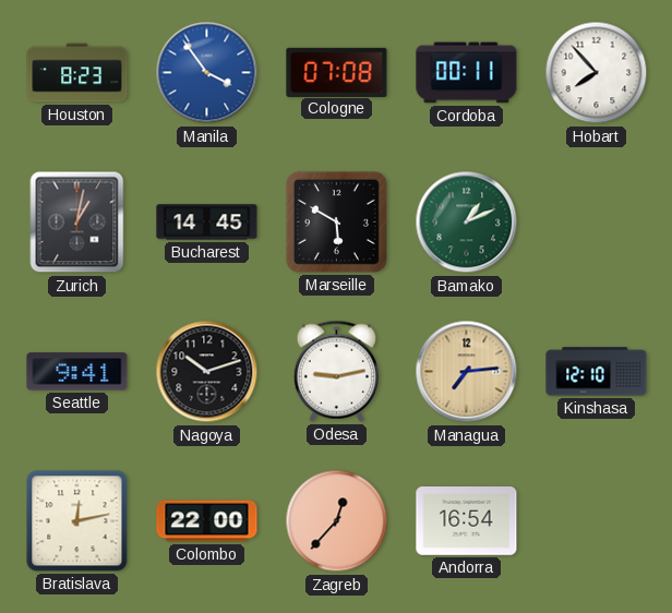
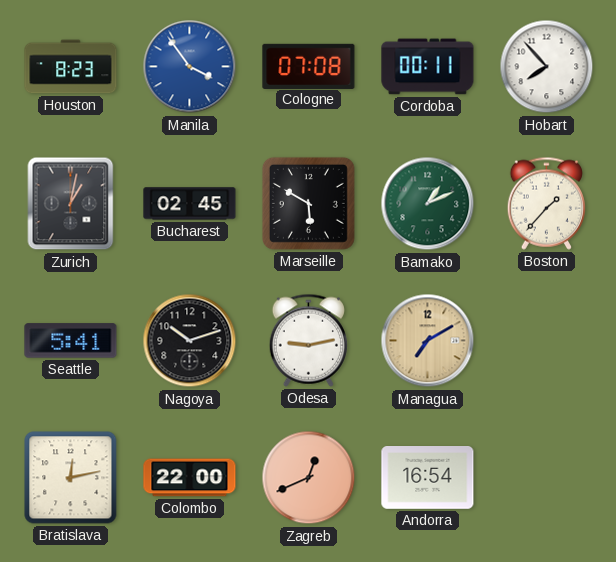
Bucharest: 14:45 -> 02:45
Boston: none -> 1:37
Seattle: 9:41 -> 5:41
Managua: 7:14 -> 7:10
Kinshasa: 12:10 -> none
Zagreb: 12:37 -> 12:41
